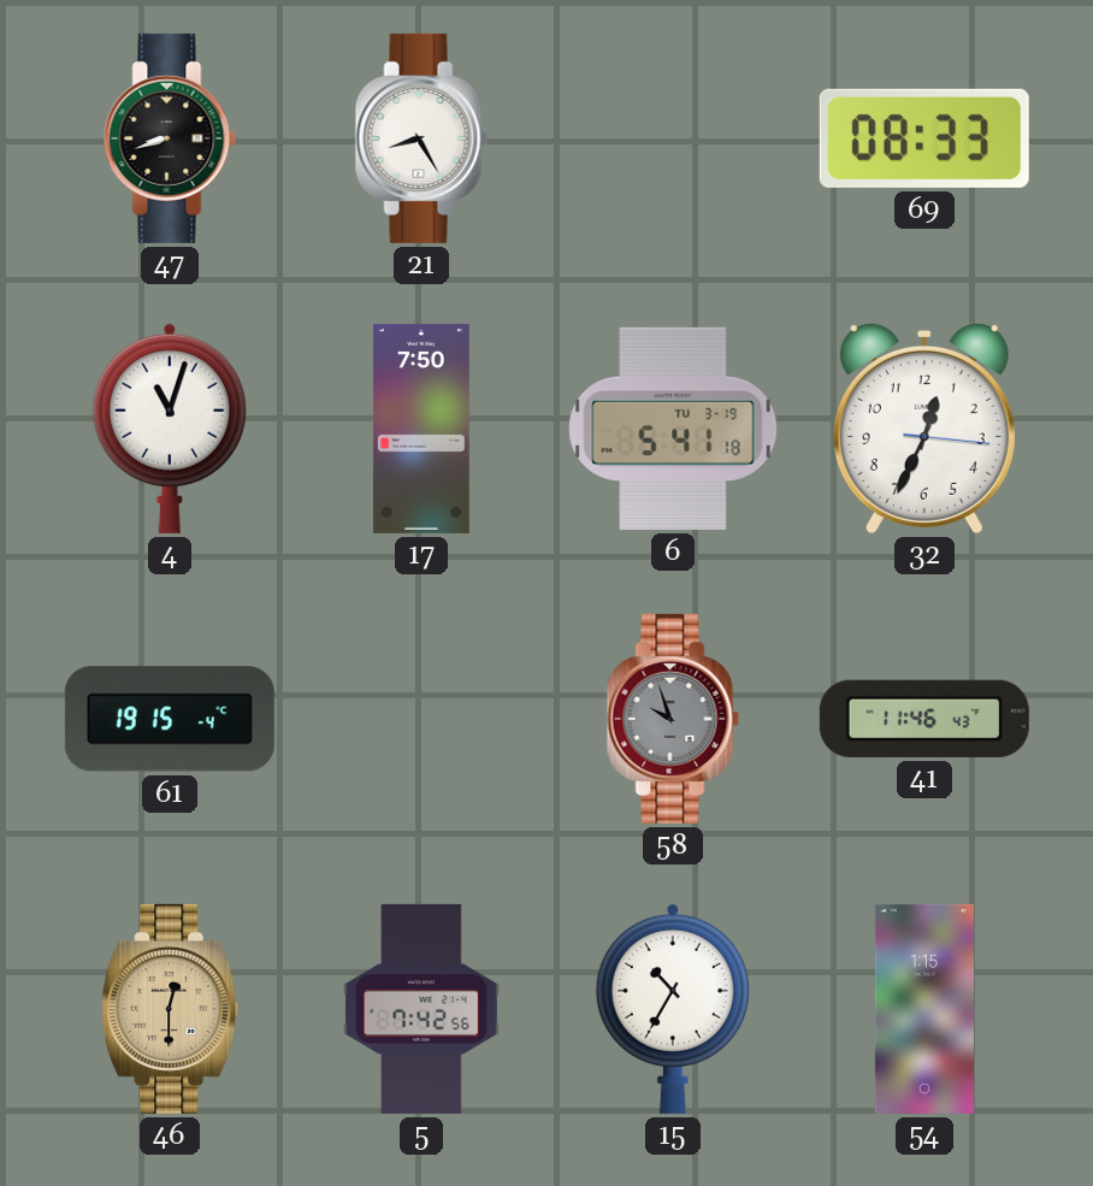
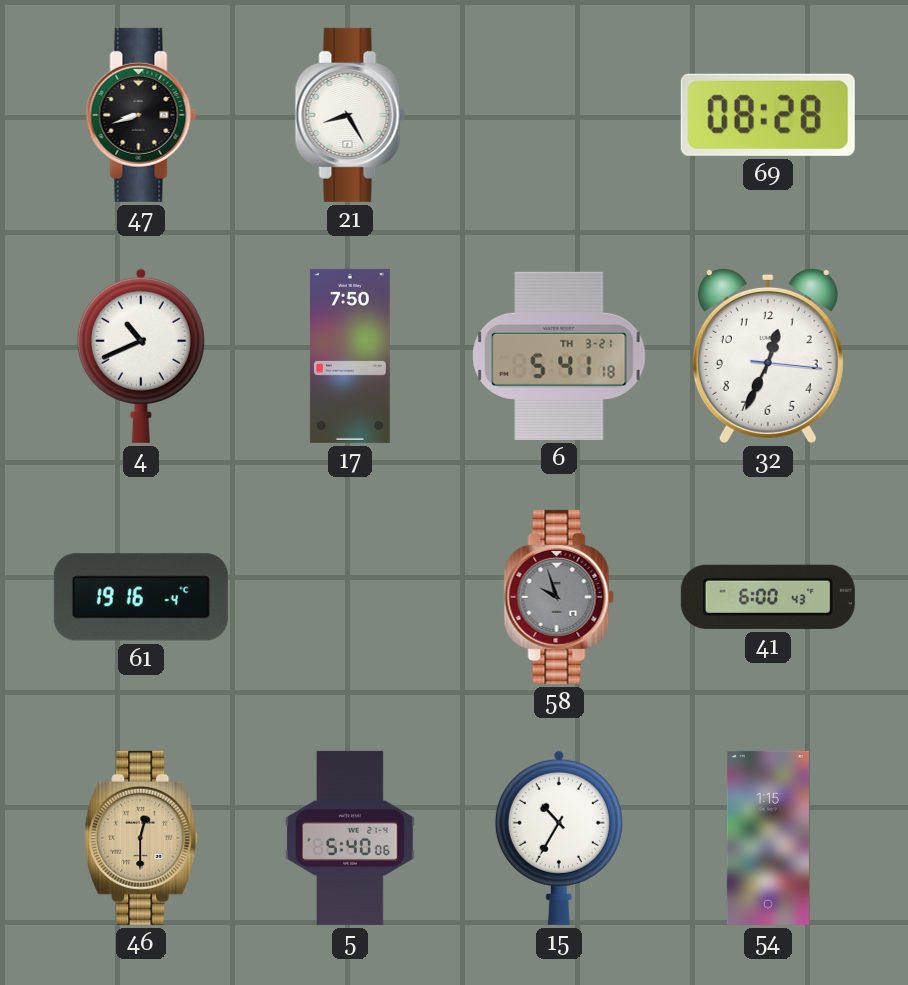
69: 08:33 -> 08:28
4: 11:03 -> 10:41
6 date: TU 3-19 -> TH 3-21
61: 19:15 -> 19:16
41: 11:46 -> 6:00
5: 7:42 -> 5:40
